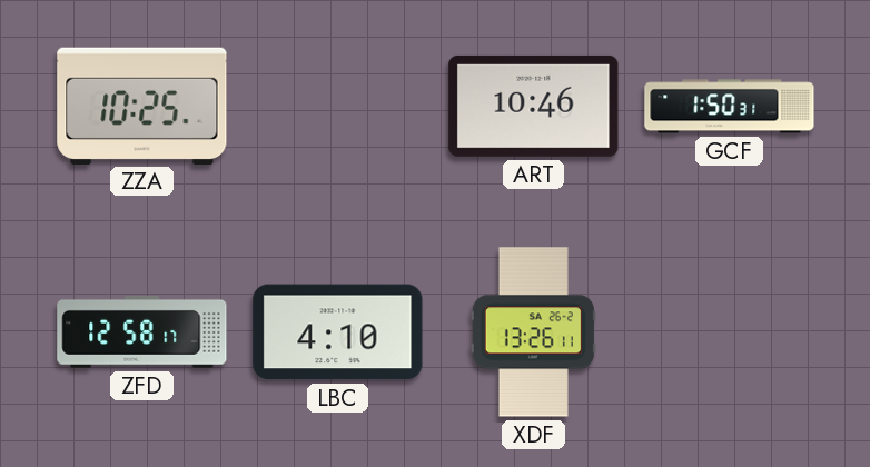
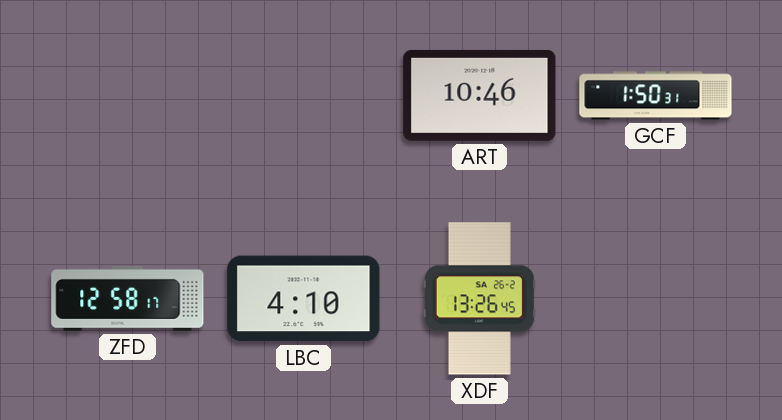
ZZA: 10:25 -> none
XDF: 13:26:11 -> 13:26:45
